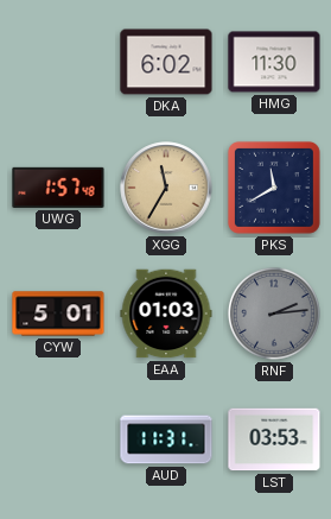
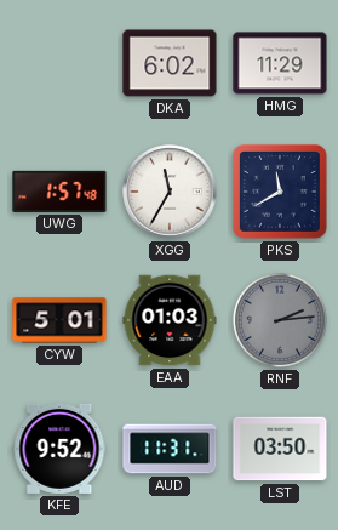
HMG: 11:30 -> 11:29
XGG dial: champagne -> white
KFE: none -> 9:52
LST: 03:53 -> 03:50
